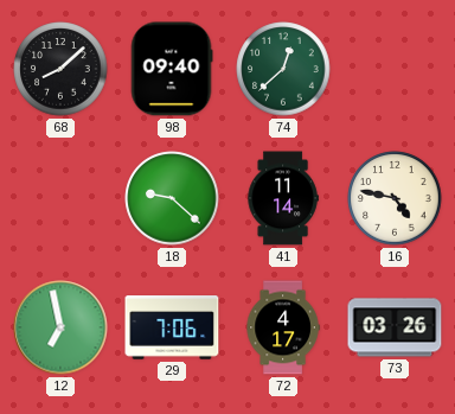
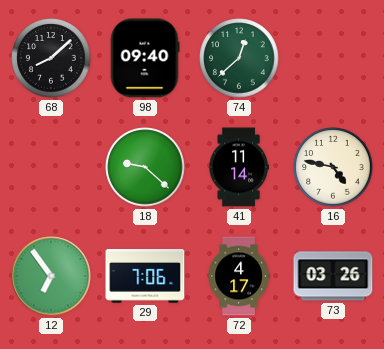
12: 6:58 -> 6:54
